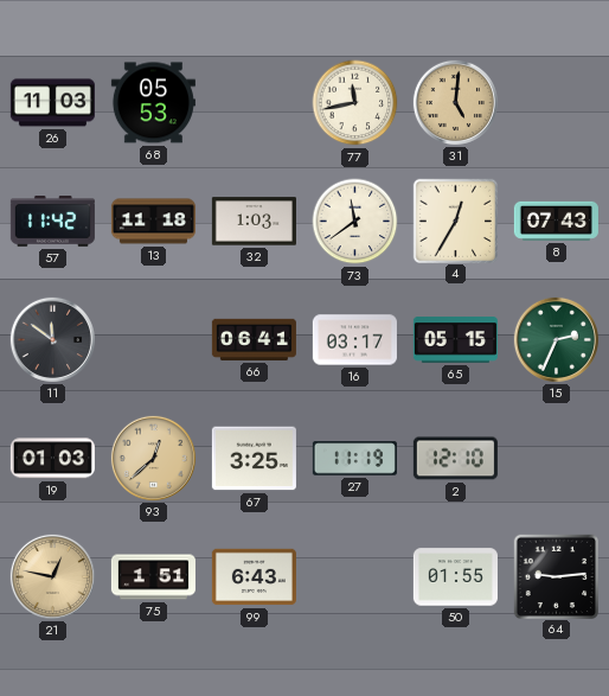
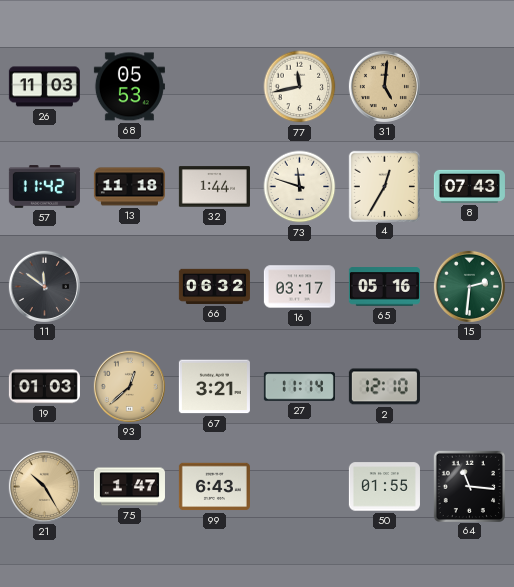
32: 1:03 -> 1:44
73: 11:39 -> 11:48
66: 06:41 -> 06:32
65: 05:15 -> 05:16
15: 2:34 -> 2:31
67: 3:25 -> 3:21
27: 11:19 -> 11:14
21: 12:47 -> 10:25
75: 1:51 -> 1:47
64: 9:14 -> 11:16
